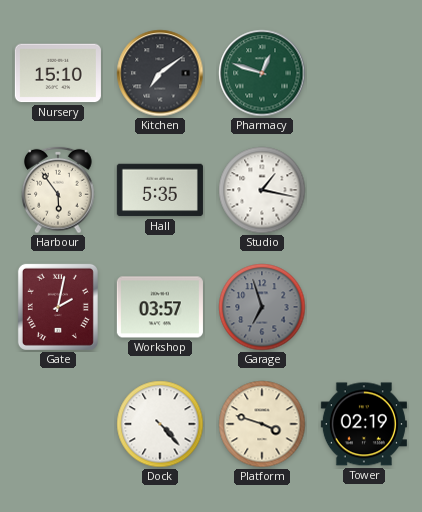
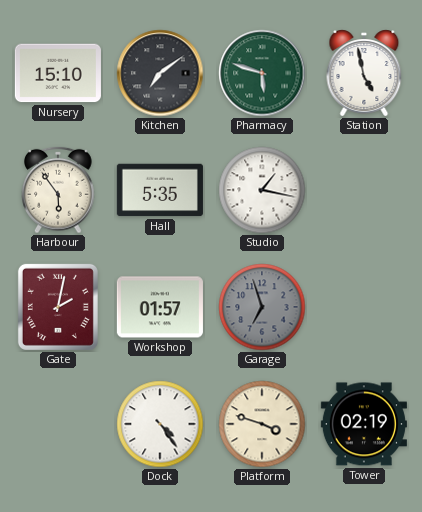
Pharmacy: 12:48 -> 5:48
Station: none -> 4:58
Workshop: 03:57 -> 01:57
Dock: 4:23 -> 4:24
